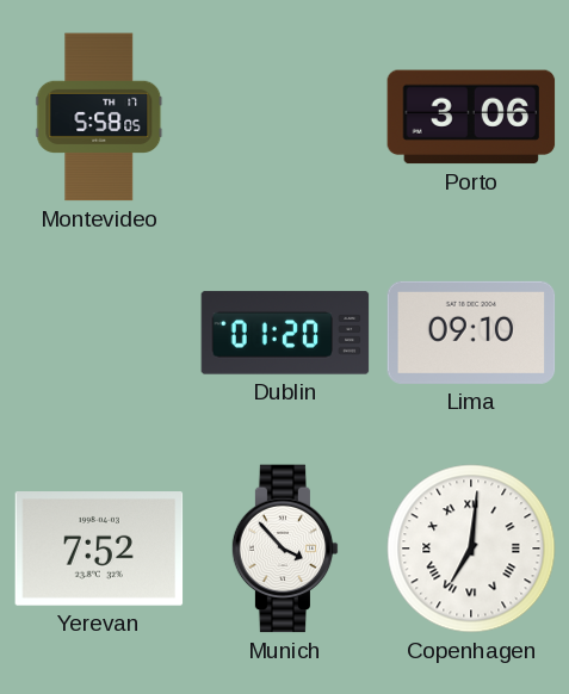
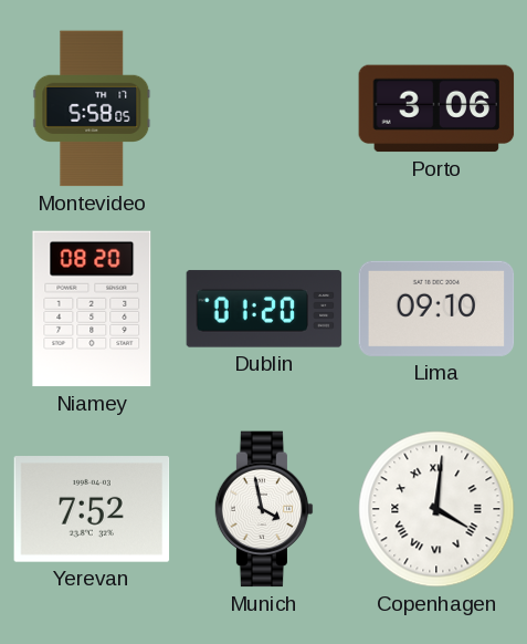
Niamey: none -> 08:20
Munich: 3:53 -> 3:58
Copenhagen: 7:01 -> 4:01
